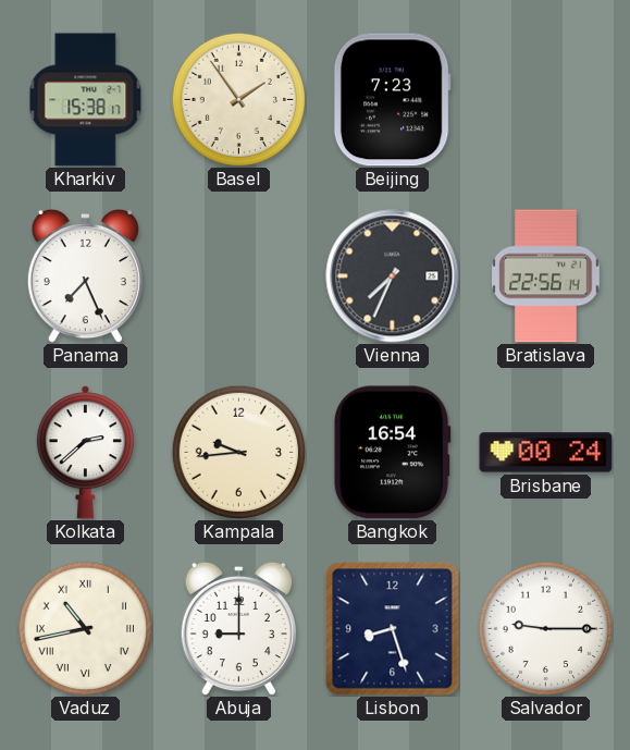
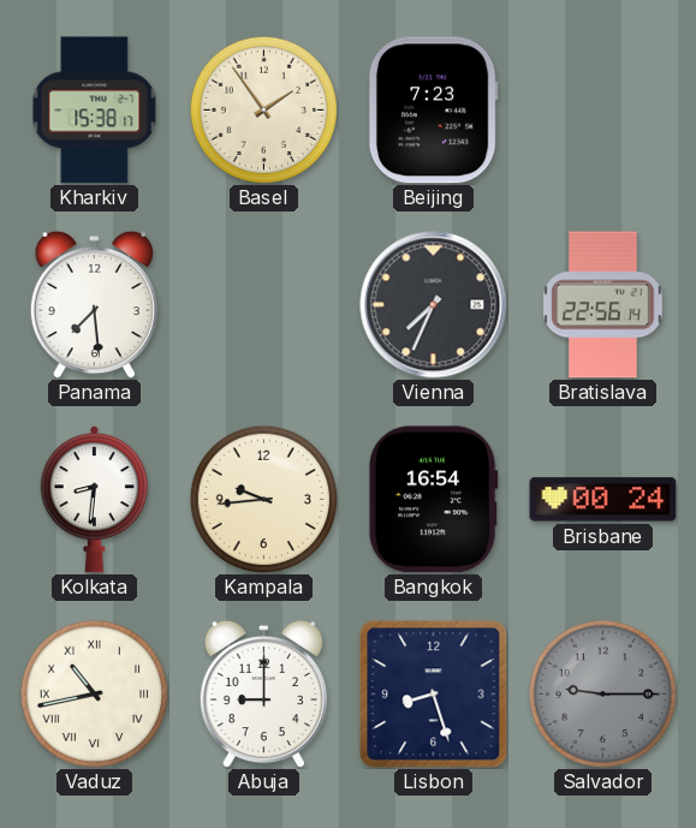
Panama: 7:26 -> 7:29
Kolkata: 2:38 -> 8:31
Salvador dial: white -> grey
